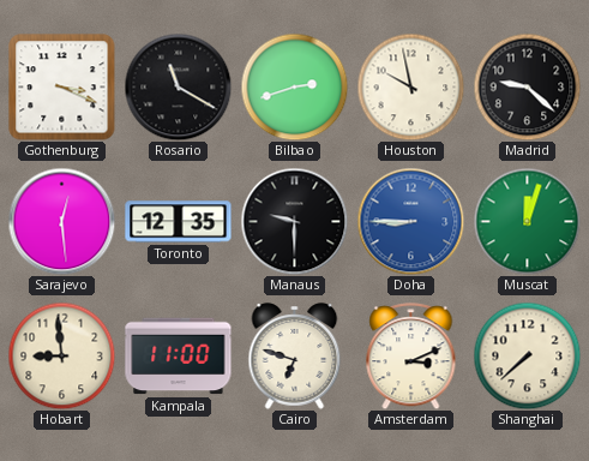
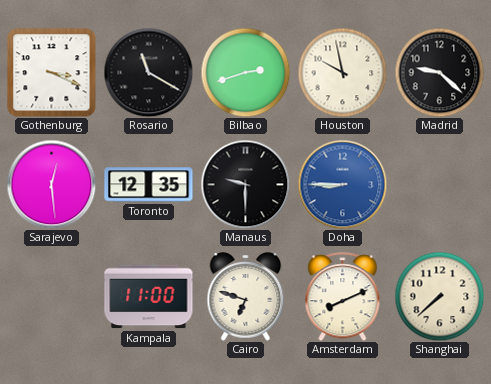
Muscat: 12:03 -> none
Hobart: 8:59 -> none
Amsterdam: 3:11 -> 8:11
